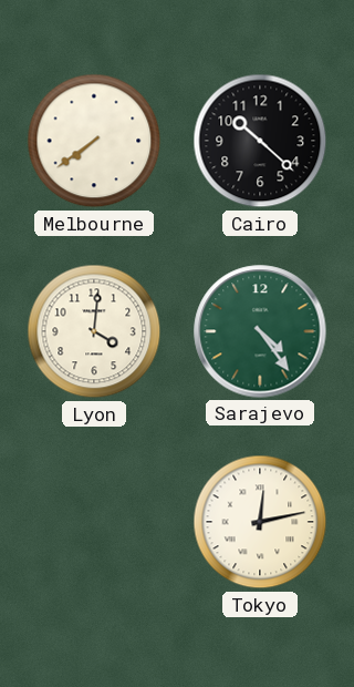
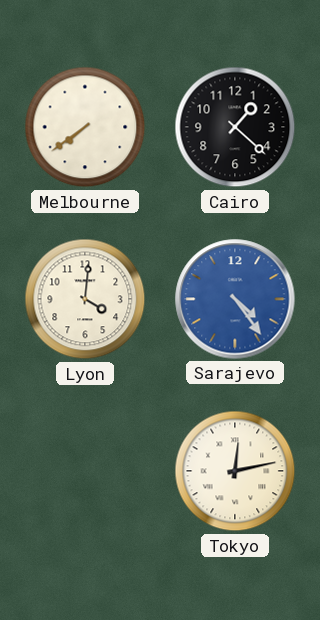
Cairo: 10:22 -> 1:22
Sarajevo dial: green -> blue
